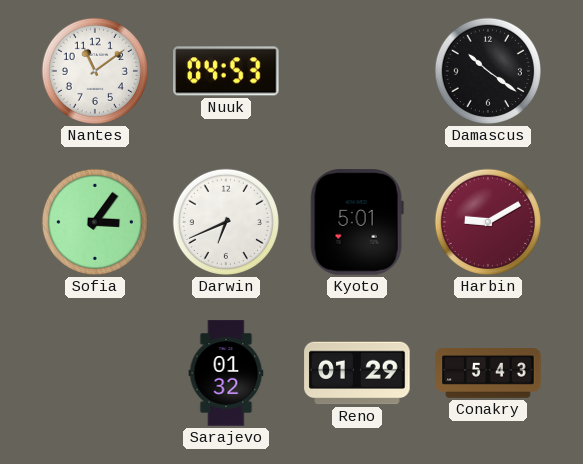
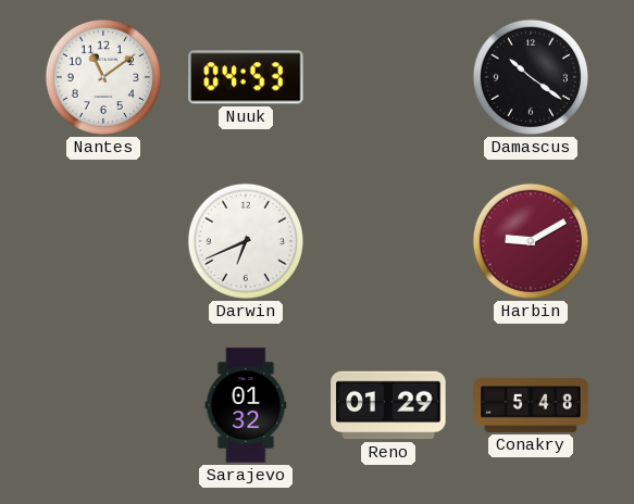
Sofia: 3:06 -> none
Kyoto: 5:01 -> none
Conakry: 5:43 -> 5:48
